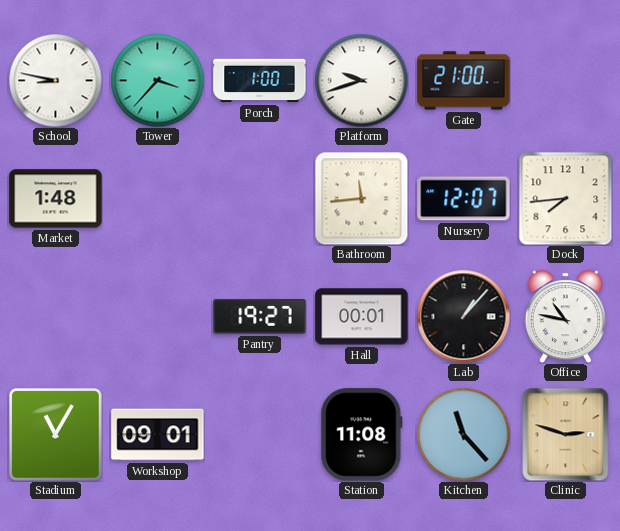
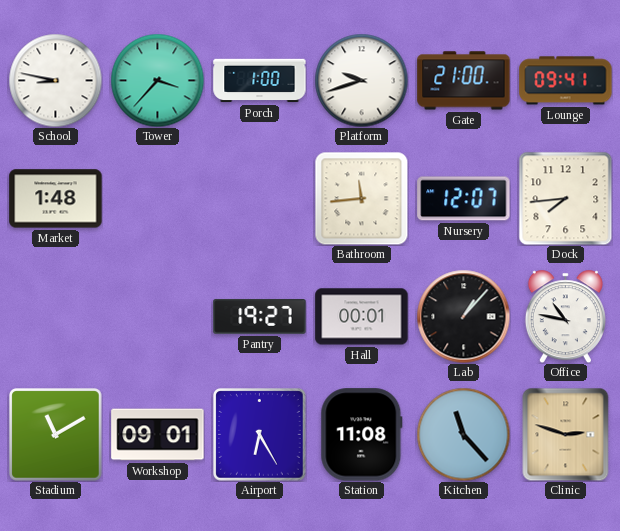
Lounge: none -> 09:41
Stadium: 11:05 -> 11:10
Airport: none -> 6:25
